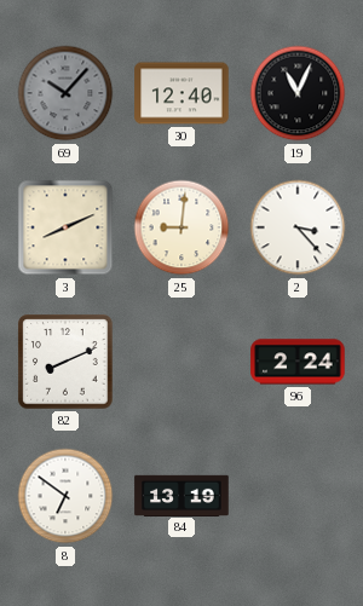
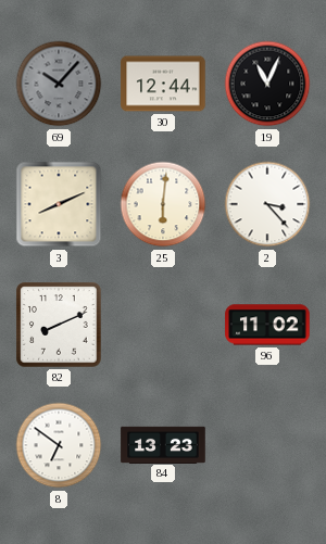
30: 12:40 -> 12:44
25: 9:01 -> 6:01
96: 2:24 -> 11:02
84: 13:19 -> 13:23
